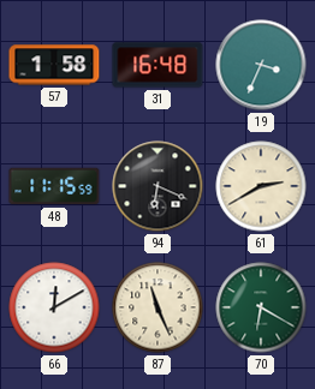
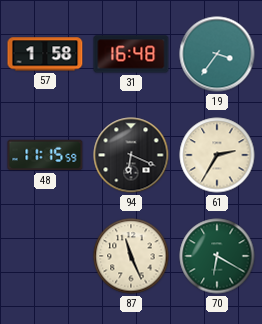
19: 3:34 -> 3:36
61: 2:40 -> 2:35
66: 12:10 -> none
